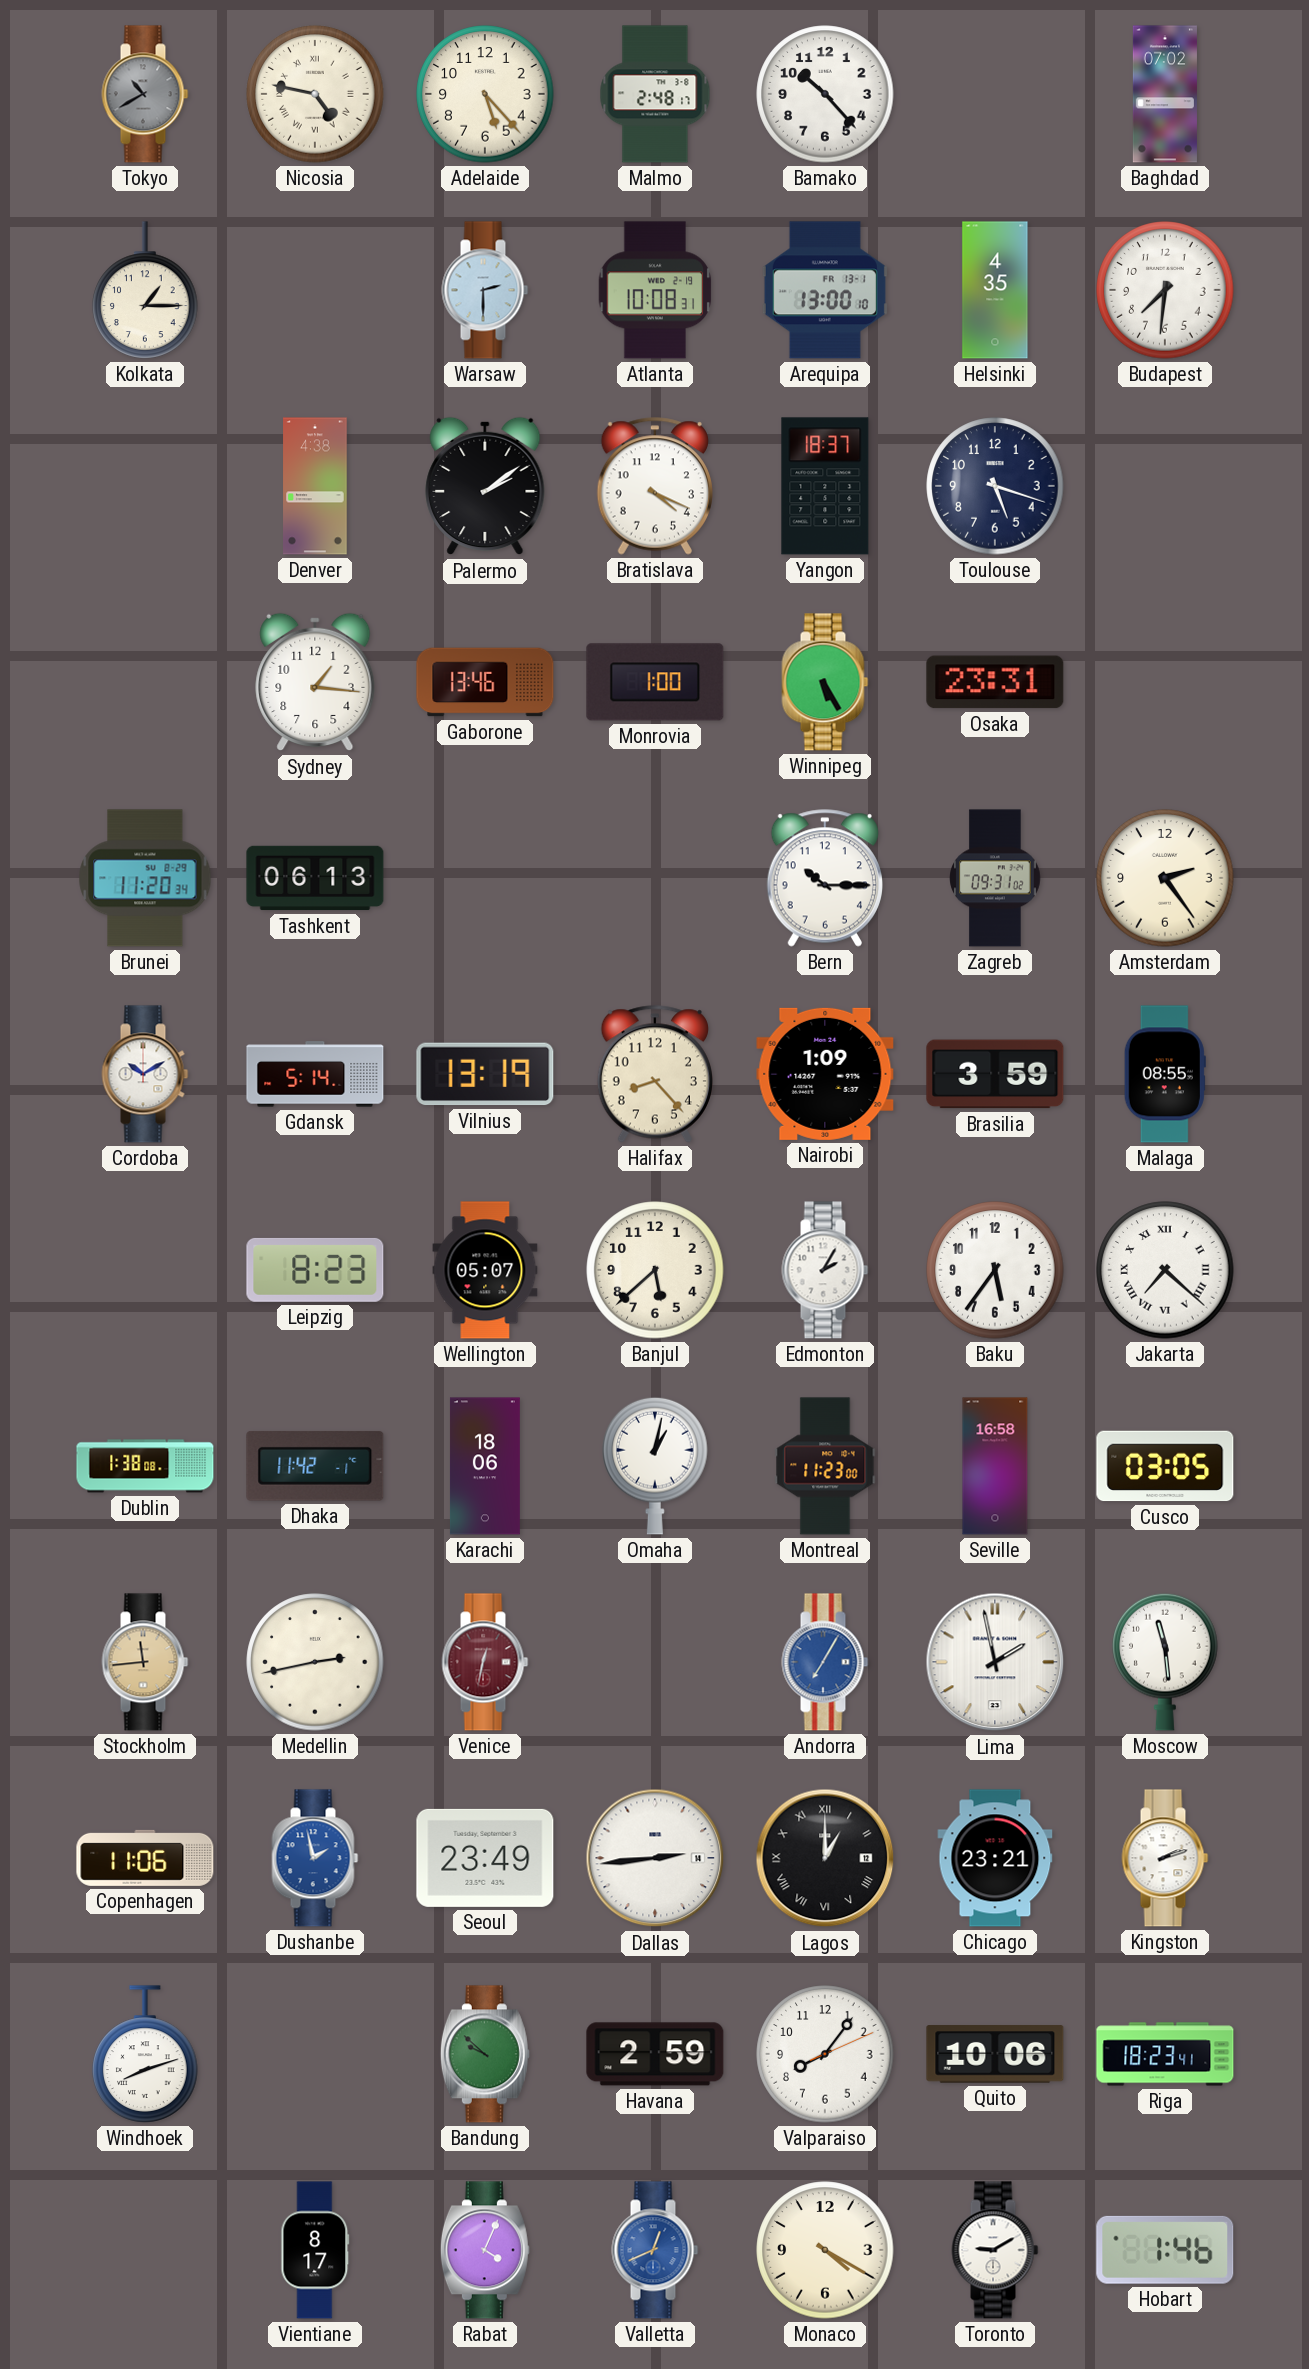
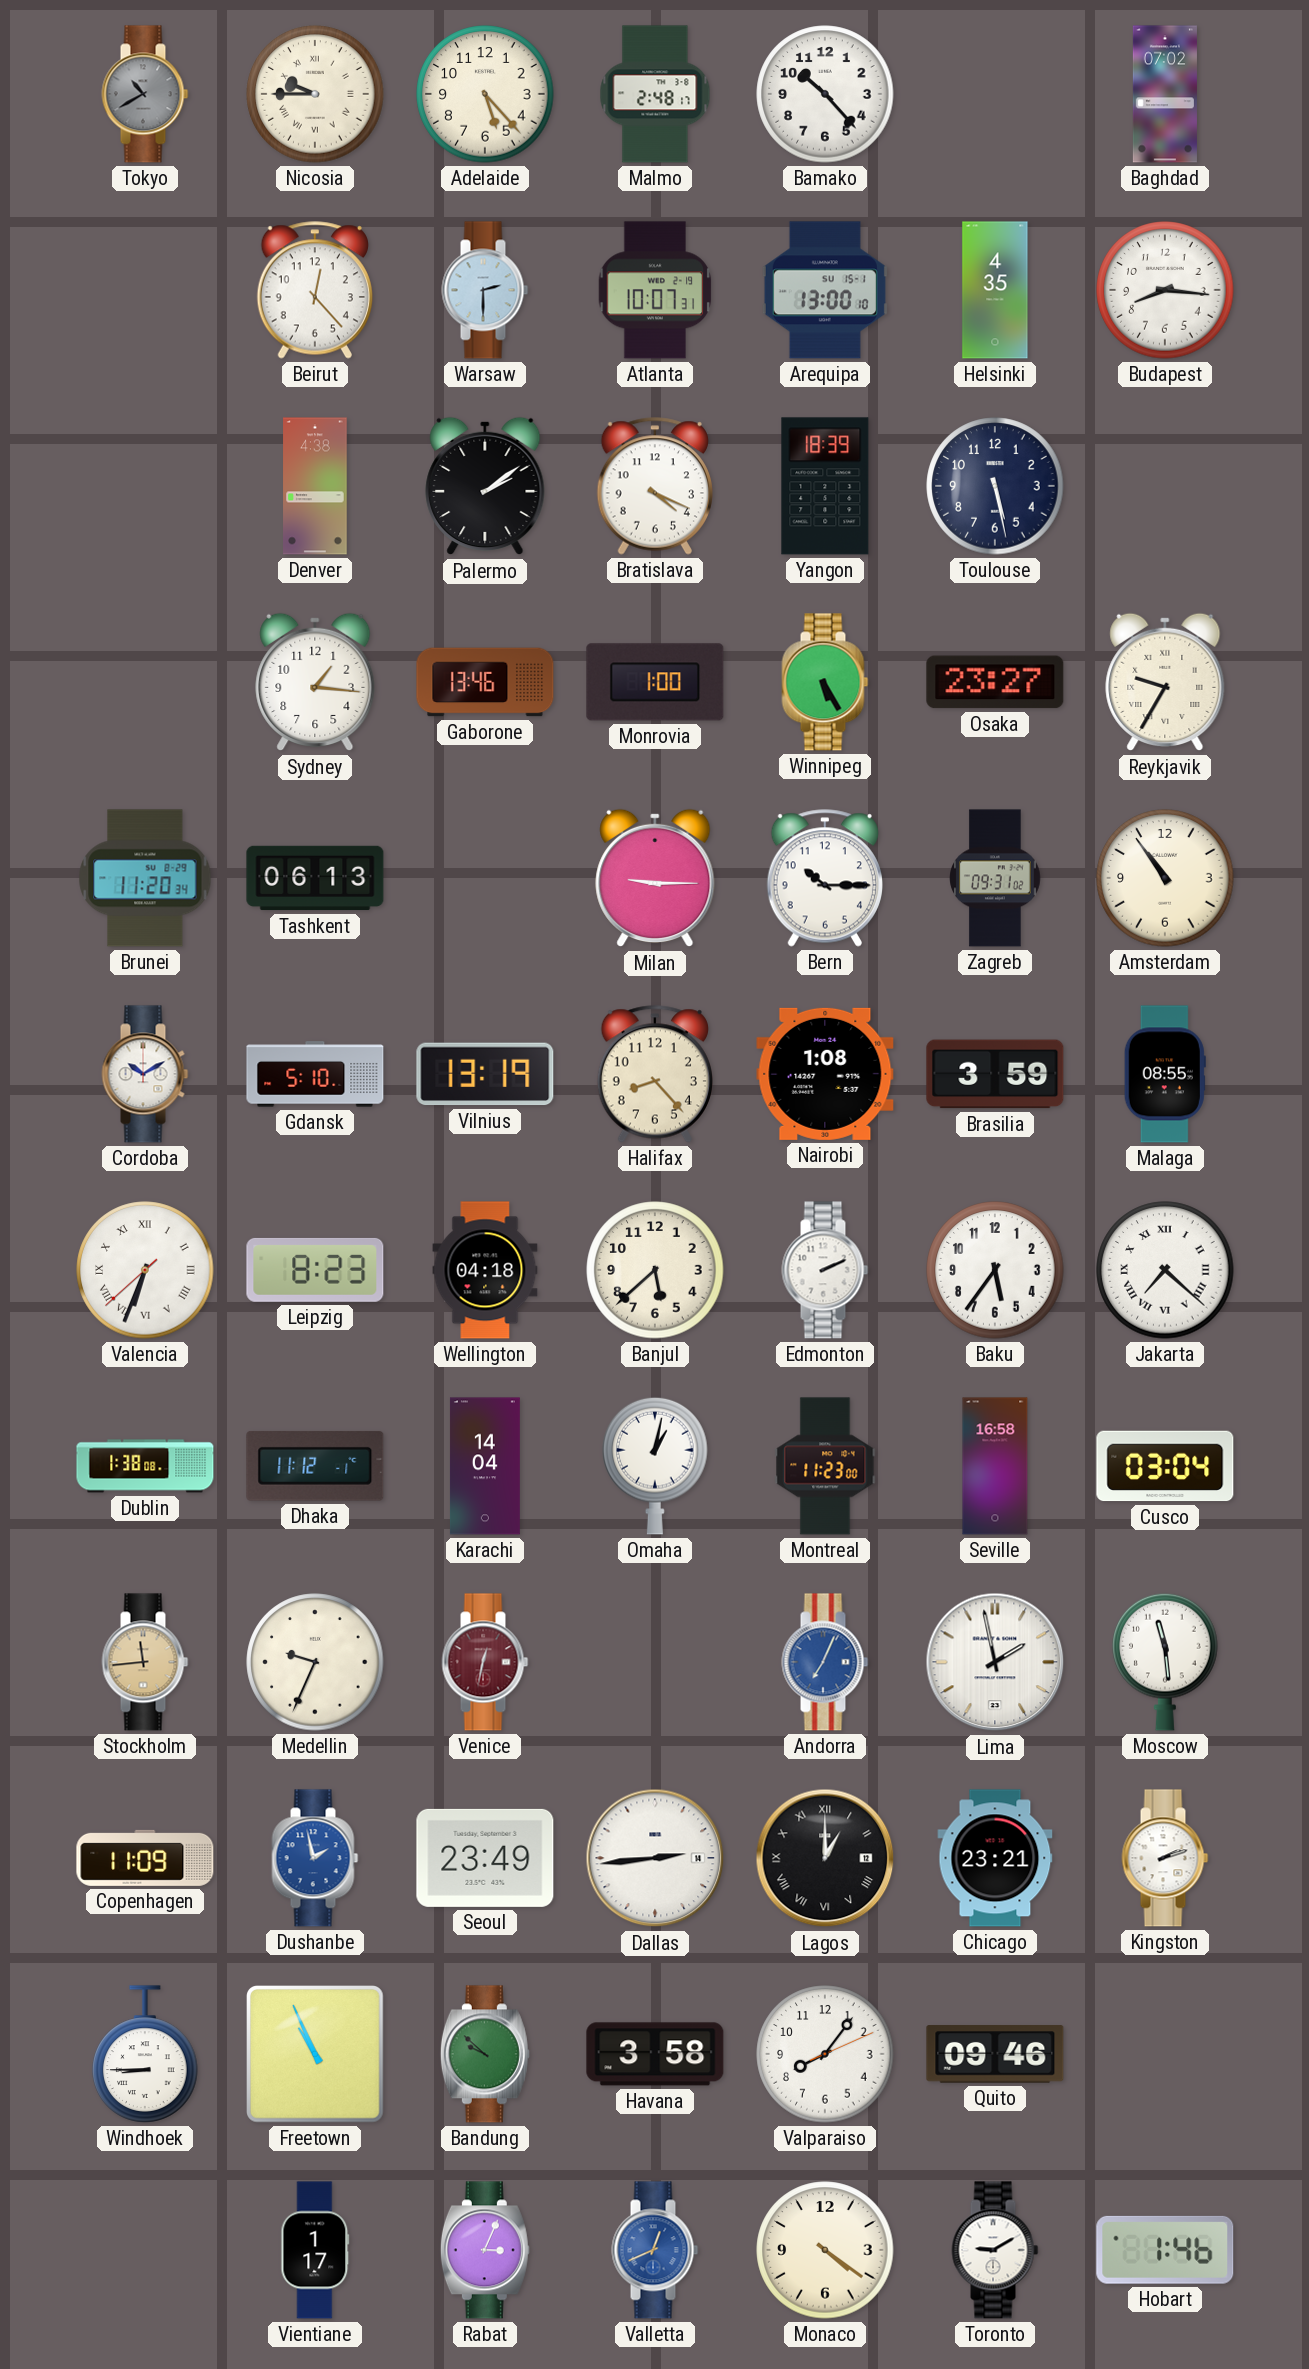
Nicosia: 4:47 -> 9:45
Kolkata: 1:15 -> none
Beirut: none -> 12:23
Atlanta: 10:08 -> 10:07
Arequipa date: FR 13-1 -> SU 15-1
Budapest: 7:31 -> 8:16
Yangon: 18:37 -> 18:39
Toulouse: 5:18 -> 5:28
Osaka: 23:31 -> 23:27
Reykjavik: none -> 9:35
Milan: none -> 9:15
Amsterdam: 2:24 -> 10:54
Gdansk: 5:14 -> 5:10
Nairobi: 1:09 -> 1:08
Valencia: none -> 6:33
Wellington: 05:07 -> 04:18
Edmonton: 2:05 -> 2:11
Dhaka: 11:42 -> 11:12
Karachi: 18:06 -> 14:04
Cusco: 03:05 -> 03:04
Medellin: 2:43 -> 9:34
Andorra: 7:05 -> 7:04
Copenhagen: 11:06 -> 11:09
Windhoek: 8:12 -> 8:45
Freetown: none -> 10:56
Havana: 2:59 -> 3:58
Quito: 10:06 -> 09:46
Riga: 18:23 -> none
Vientiane: 8:17 -> 1:17
Rabat: 4:04 -> 3:04
Monaco: 4:20 -> 4:21
